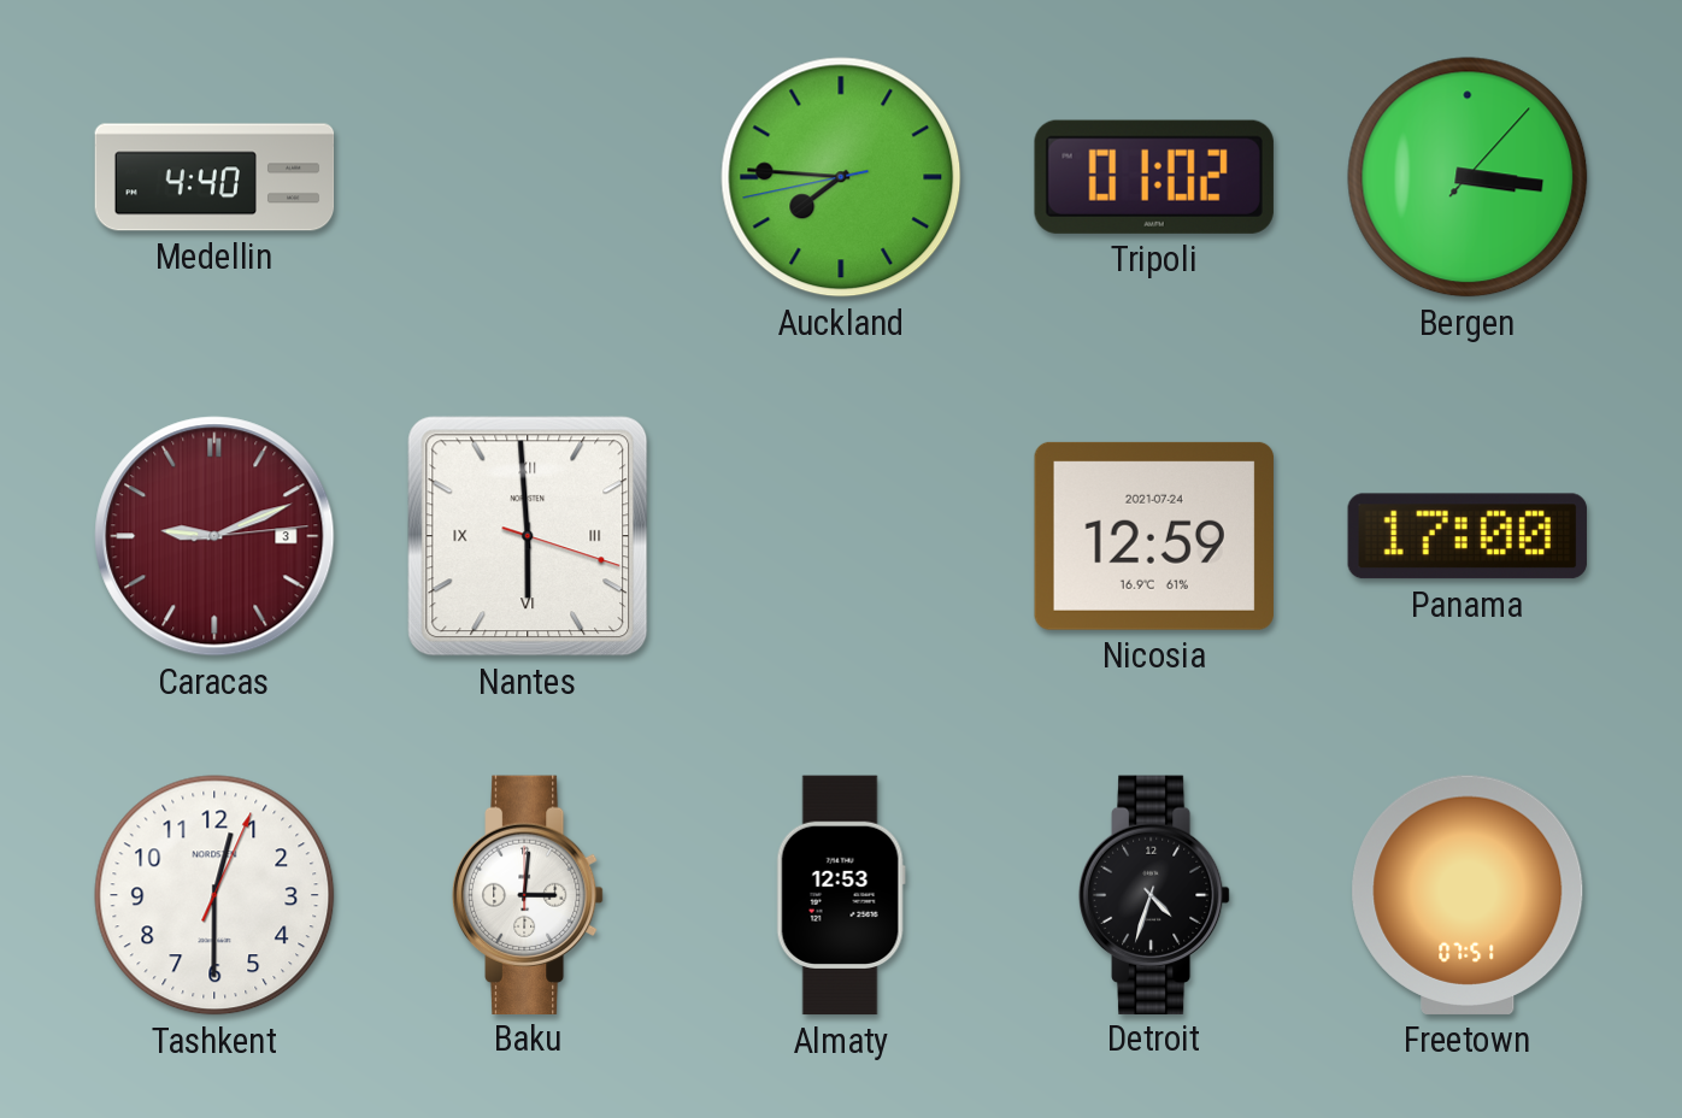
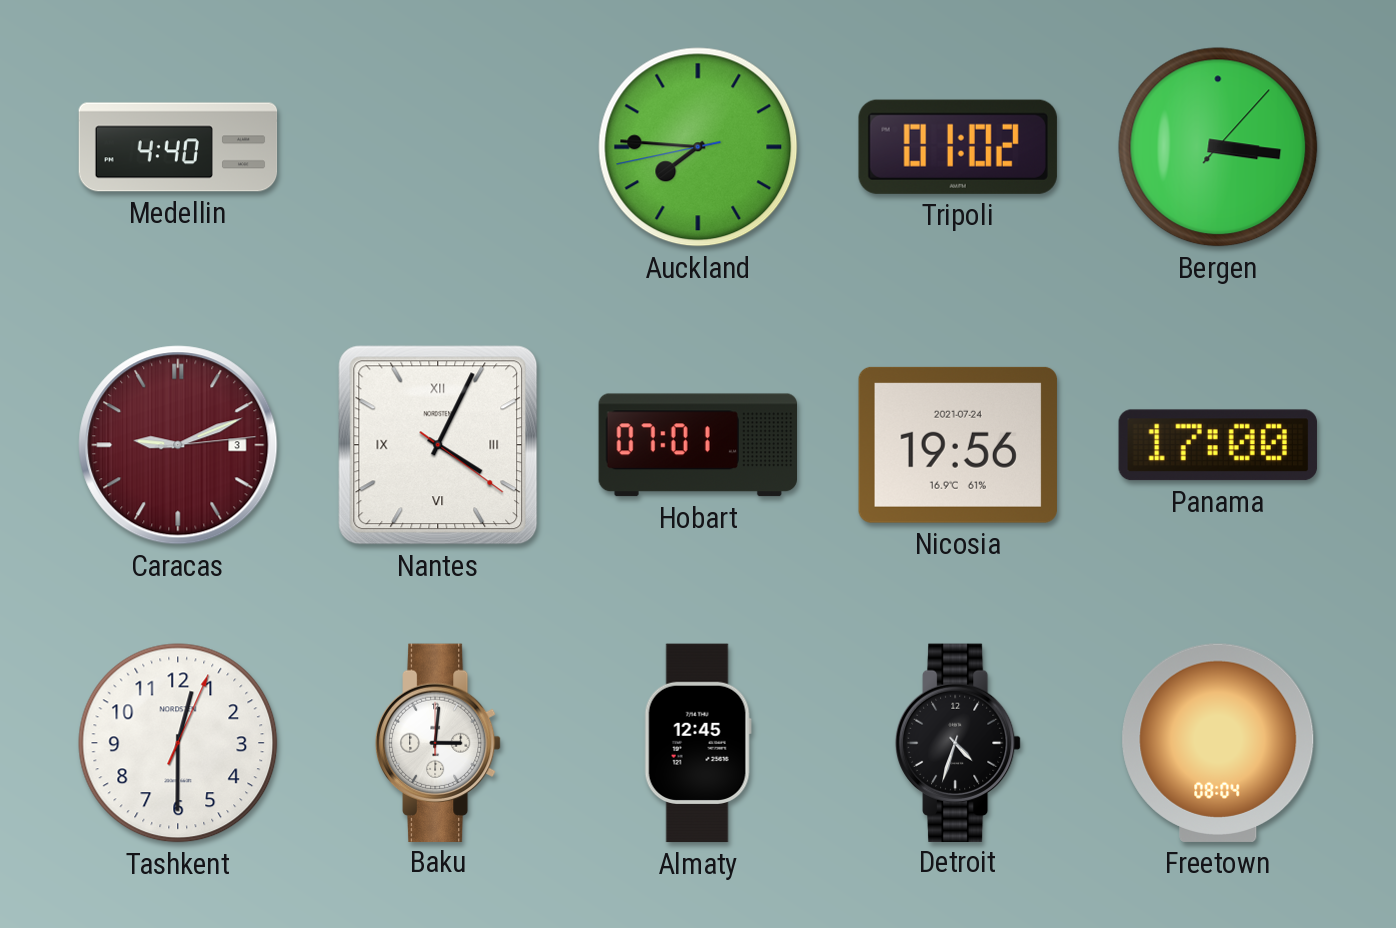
Nantes: 5:59 -> 4:04
Hobart: none -> 07:01
Nicosia: 12:59 -> 19:56
Almaty: 12:53 -> 12:45
Freetown: 07:51 -> 08:04
